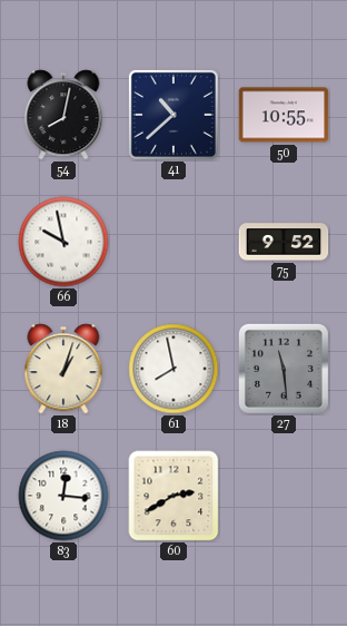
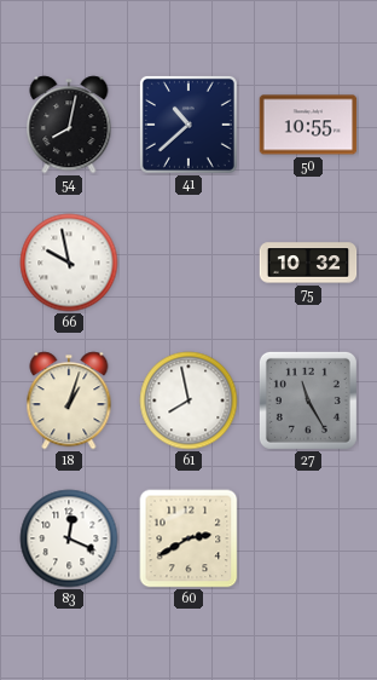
75: 9:52 -> 10:32
27: 11:29 -> 11:25
83: 12:16 -> 12:19
